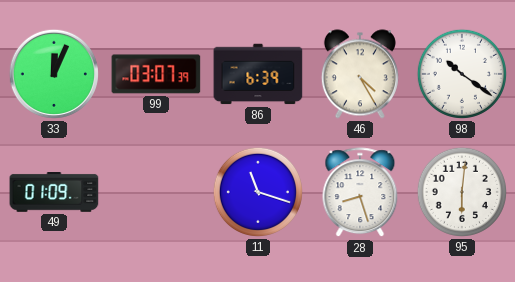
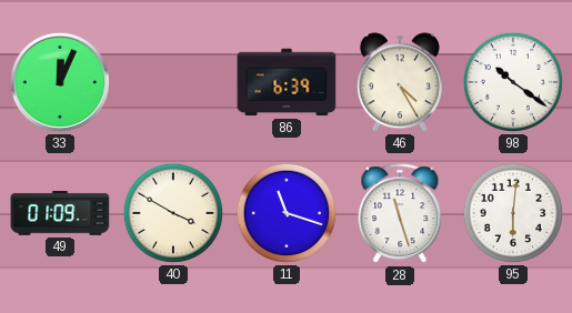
99: 03:07 -> none
40: none -> 3:50
28: 8:27 -> 11:27
